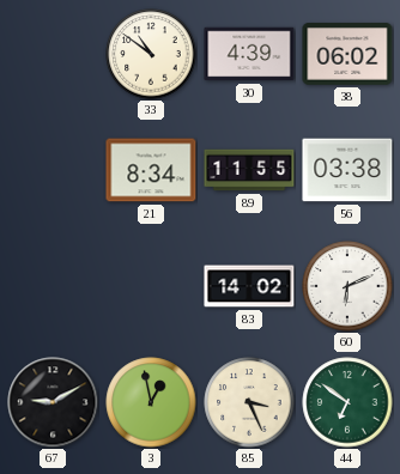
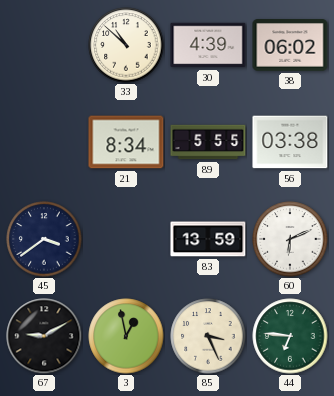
33: 10:51 -> 10:52
89: 11:55 -> 5:55
45: none -> 3:39
83: 14:02 -> 13:59
44: 6:51 -> 6:46
